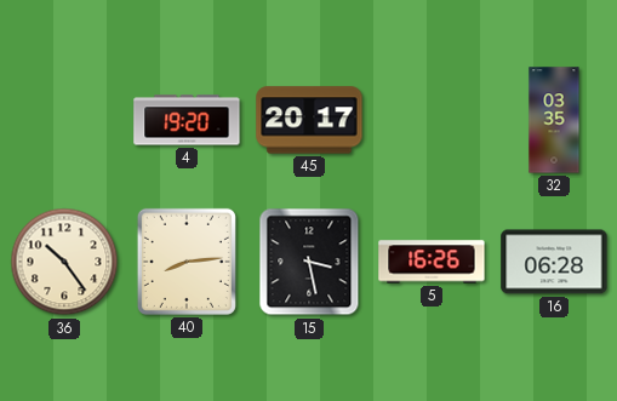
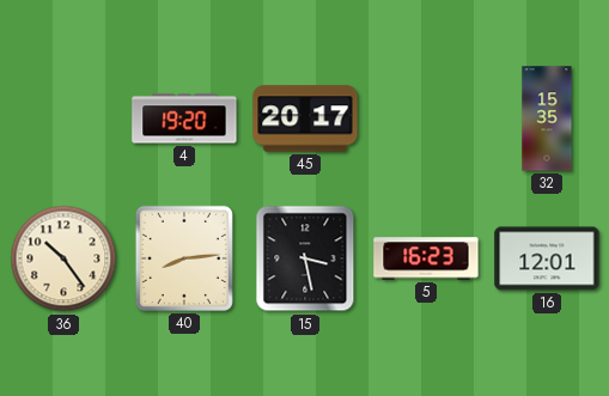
32: 03:35 -> 15:35
5: 16:26 -> 16:23
16: 06:28 -> 12:01
